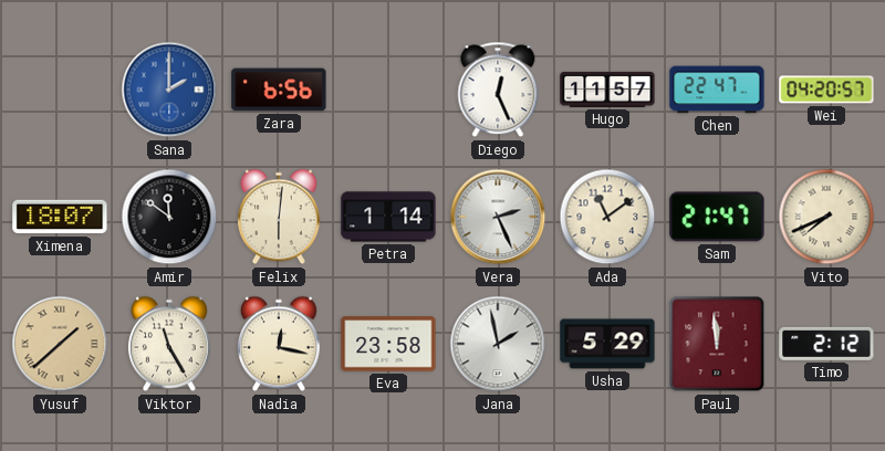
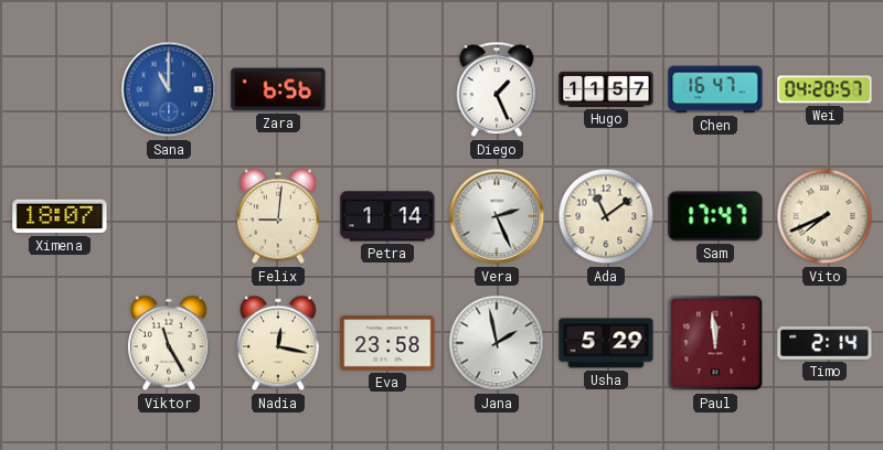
Sana: 2:00 -> 11:00
Diego: 12:26 -> 1:26
Chen: 22:47 -> 16:47
Amir: 11:51 -> none
Felix: 6:01 -> 9:01
Sam: 21:47 -> 17:47
Yusuf: 1:38 -> none
Timo: 2:12 -> 2:14
